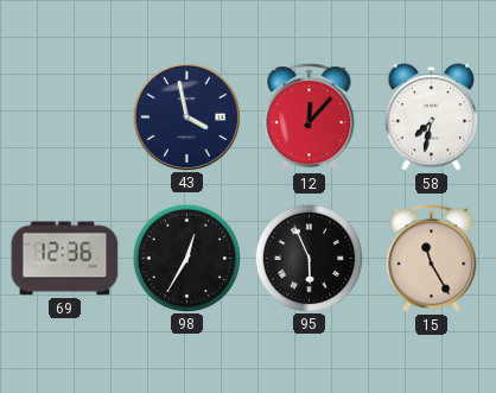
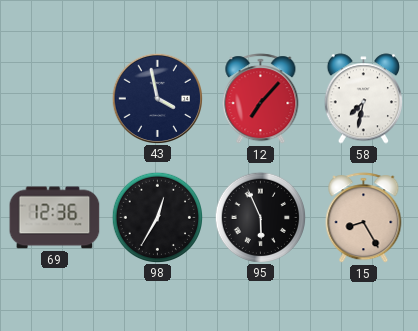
12: 12:07 -> 7:07
15: 11:25 -> 8:25
